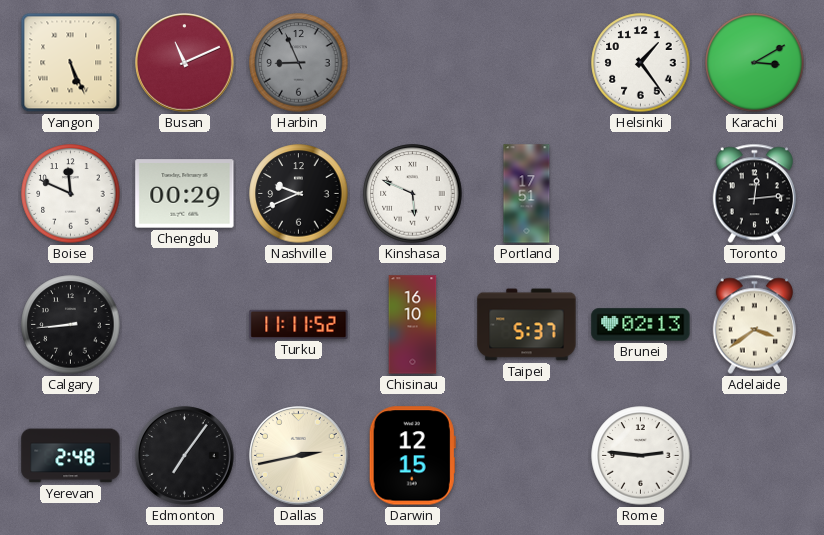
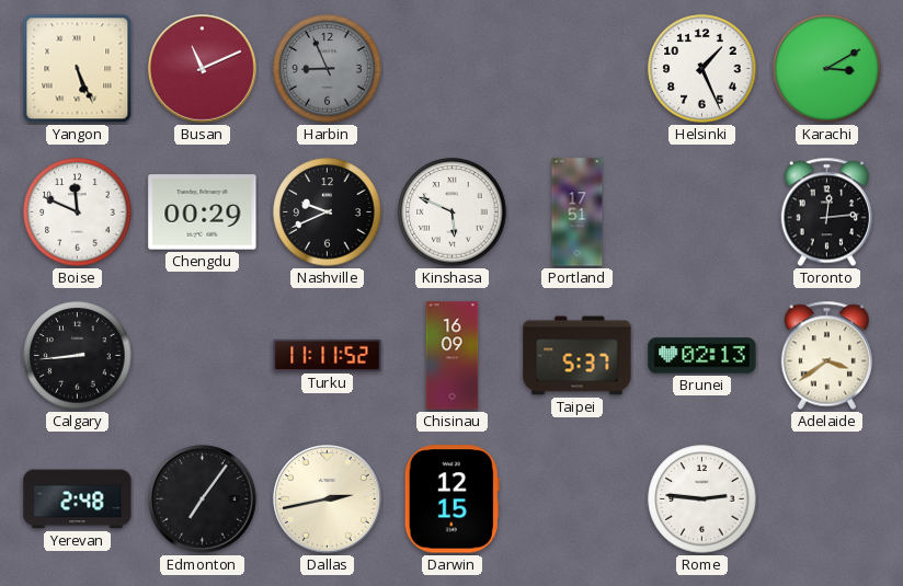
Helsinki: 1:24 -> 1:26
Chisinau: 16:10 -> 16:09
